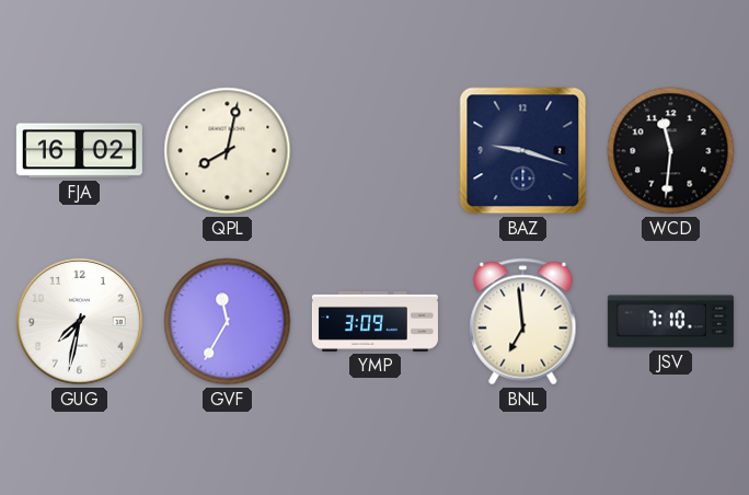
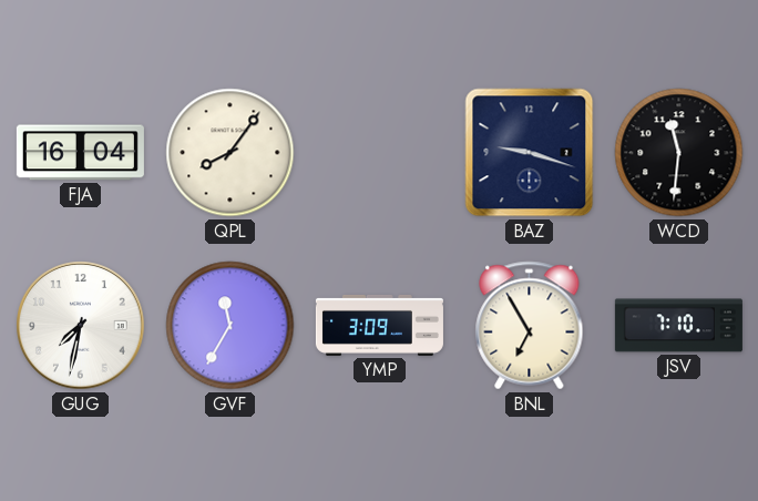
FJA: 16:02 -> 16:04
QPL: 8:02 -> 8:06
BNL: 6:59 -> 6:55
